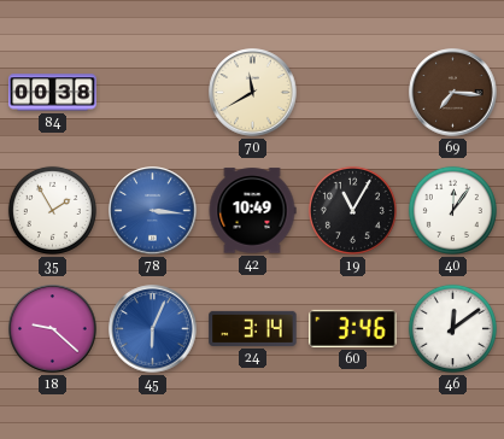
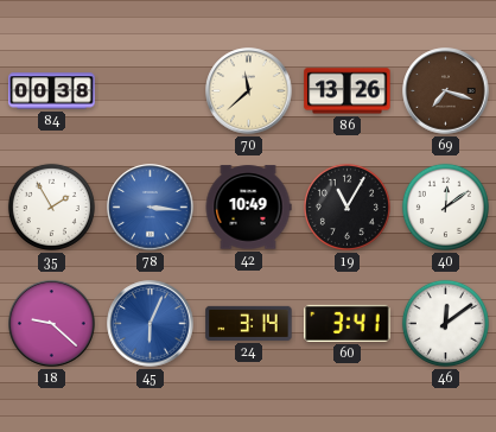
70: 11:40 -> 11:38
86: none -> 13:26
69: 7:16 -> 7:18
40: 12:06 -> 12:09
60: 3:46 -> 3:41
